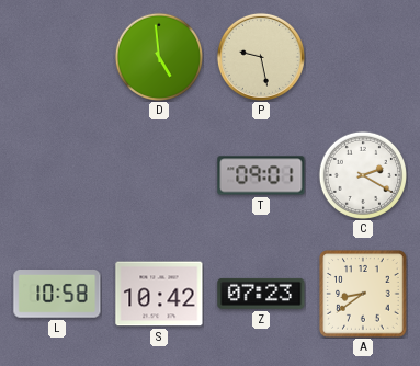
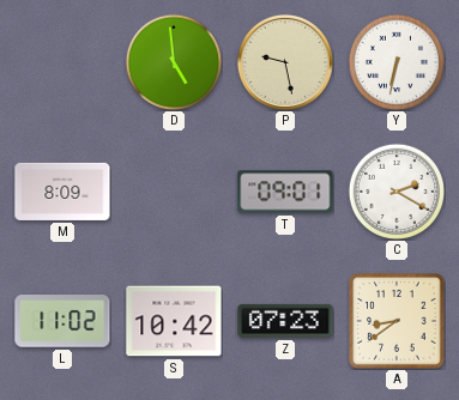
Y: none -> 6:32
M: none -> 8:09
L: 10:58 -> 11:02
